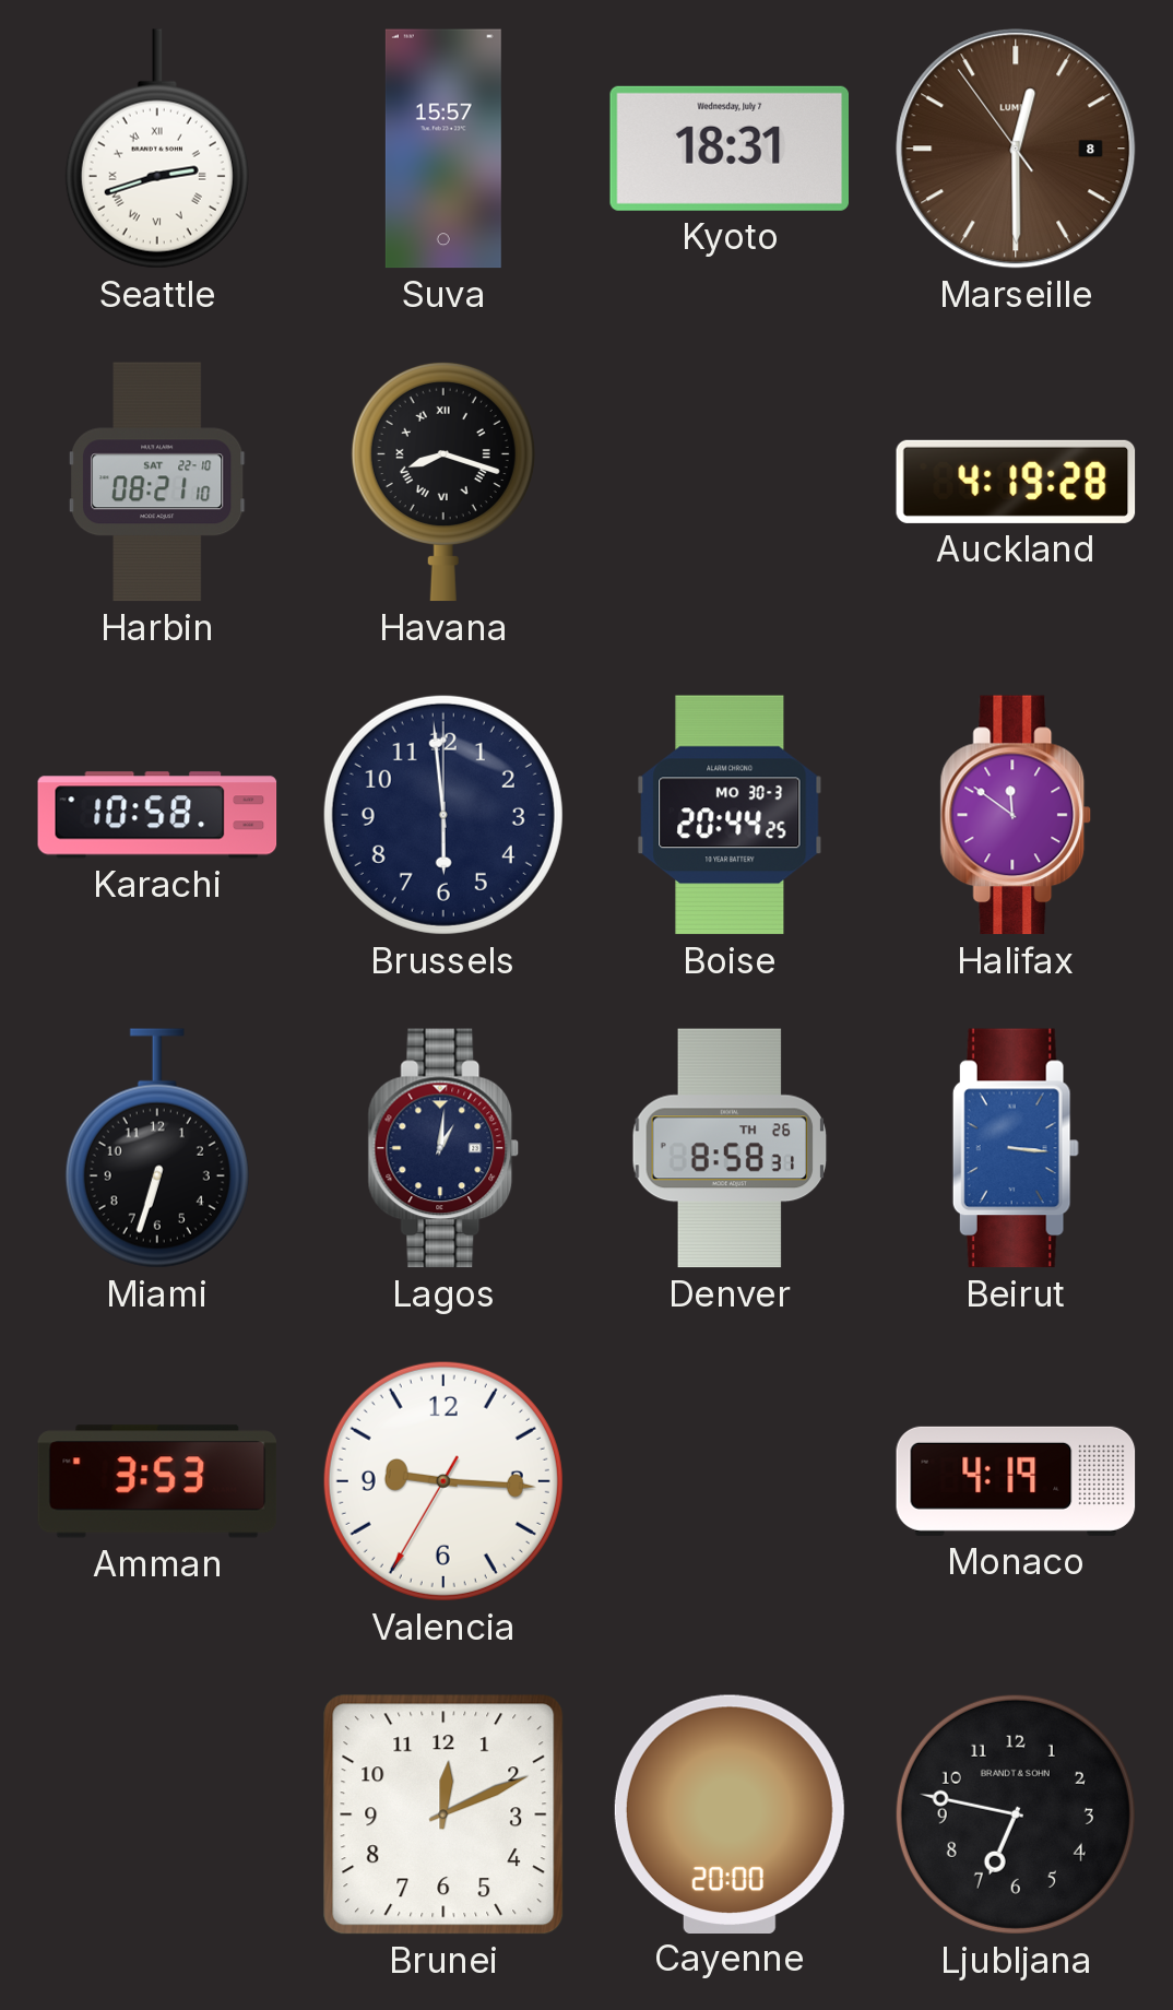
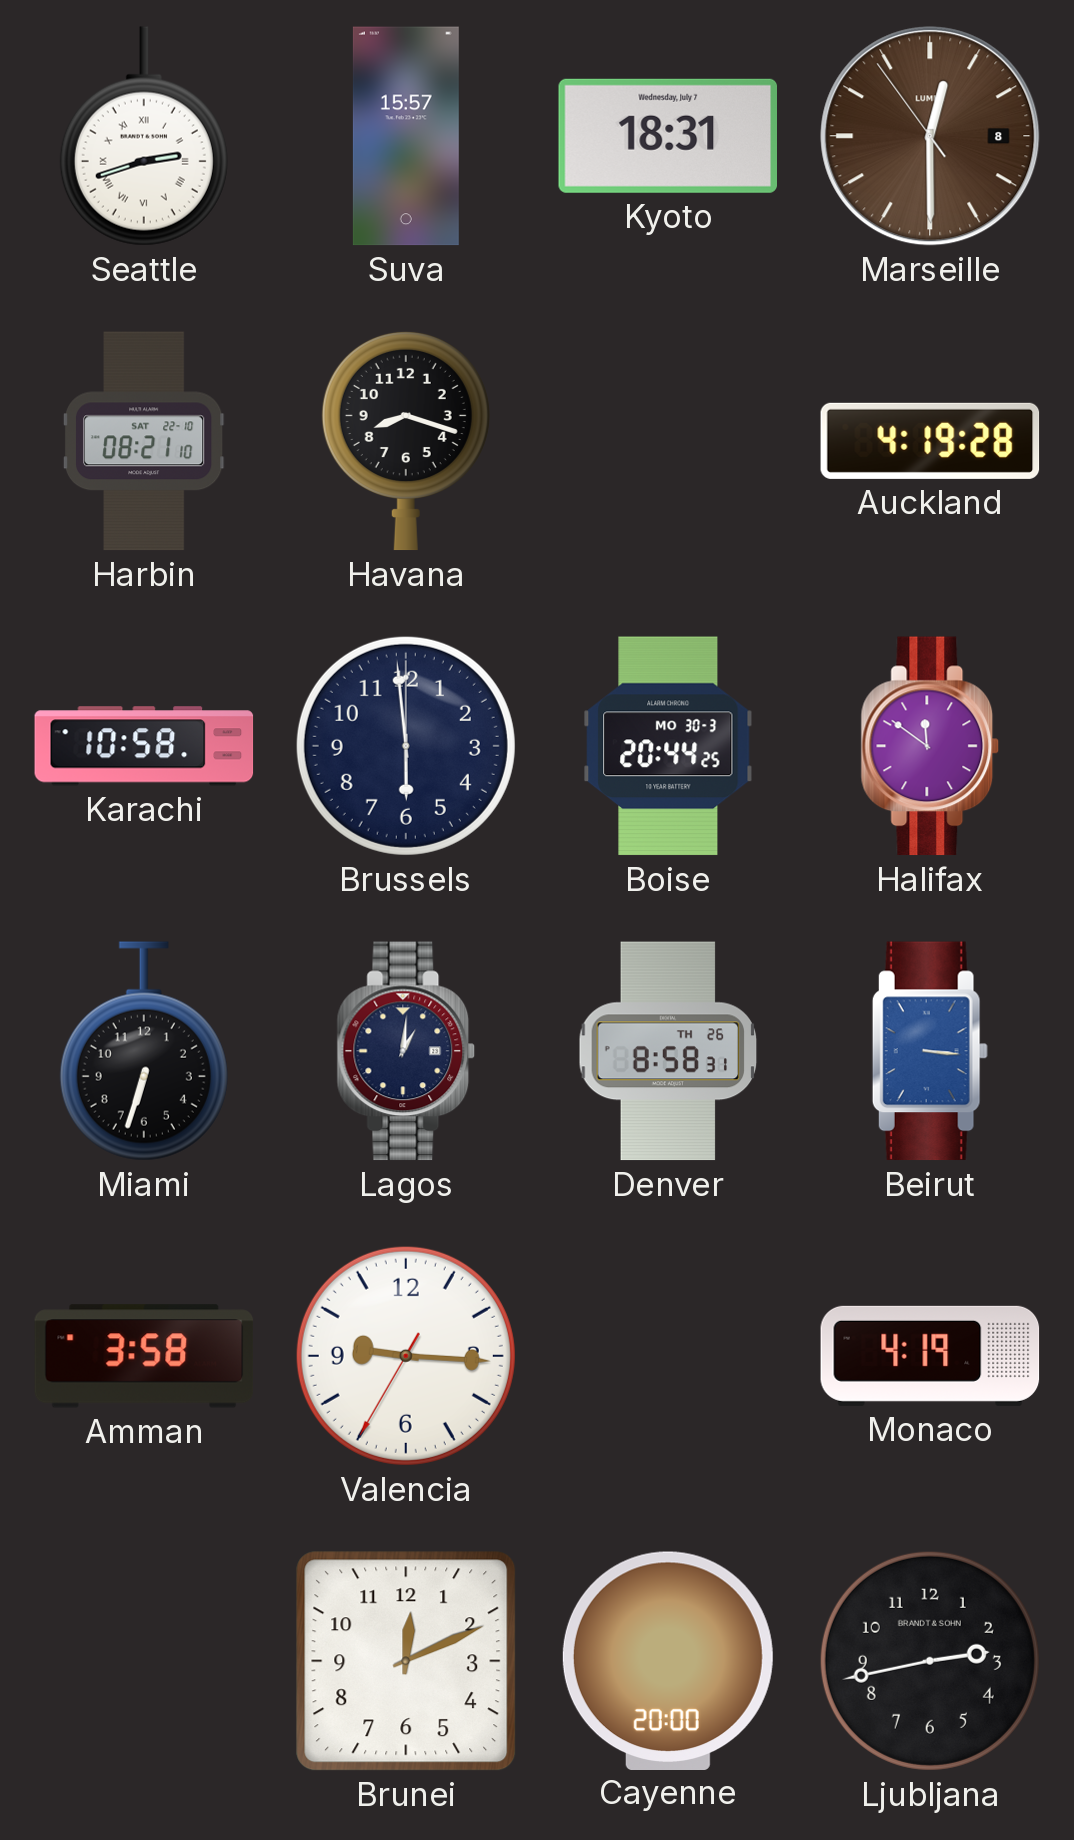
Havana numerals: Roman -> Arabic
Amman: 3:53 -> 3:58
Ljubljana: 6:47 -> 2:43
